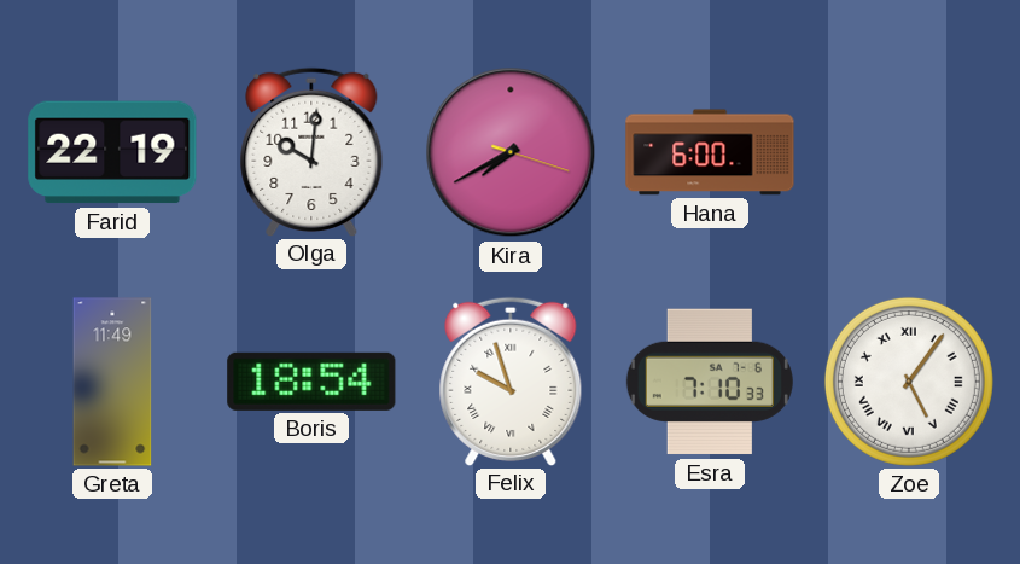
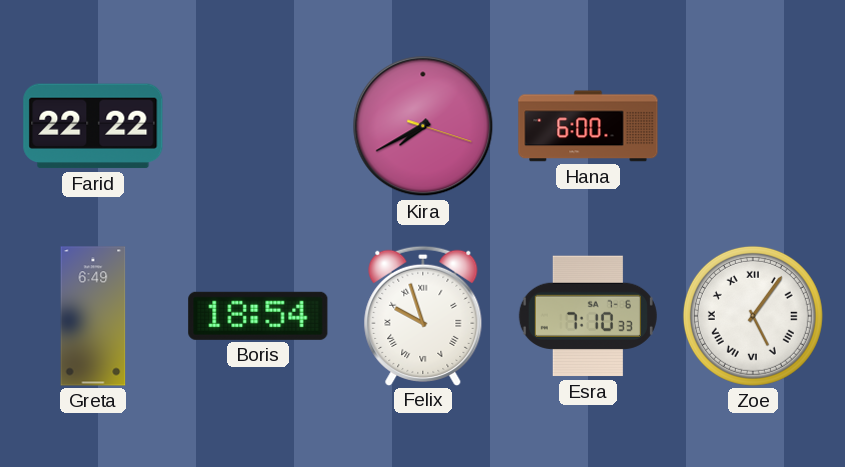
Farid: 22:19 -> 22:22
Olga: 10:01 -> none
Greta: 11:49 -> 6:49
